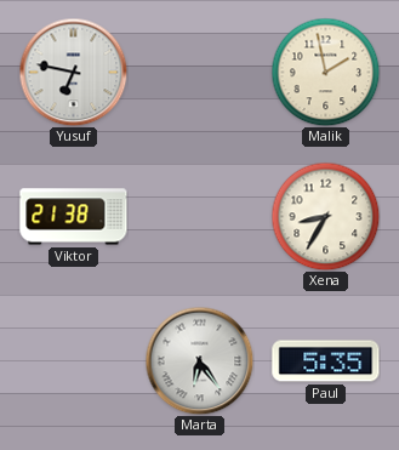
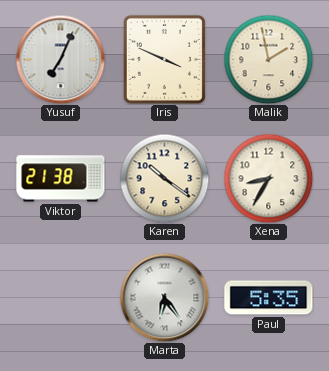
Yusuf: 6:47 -> 7:04
Iris: none -> 3:49
Karen: none -> 10:21
